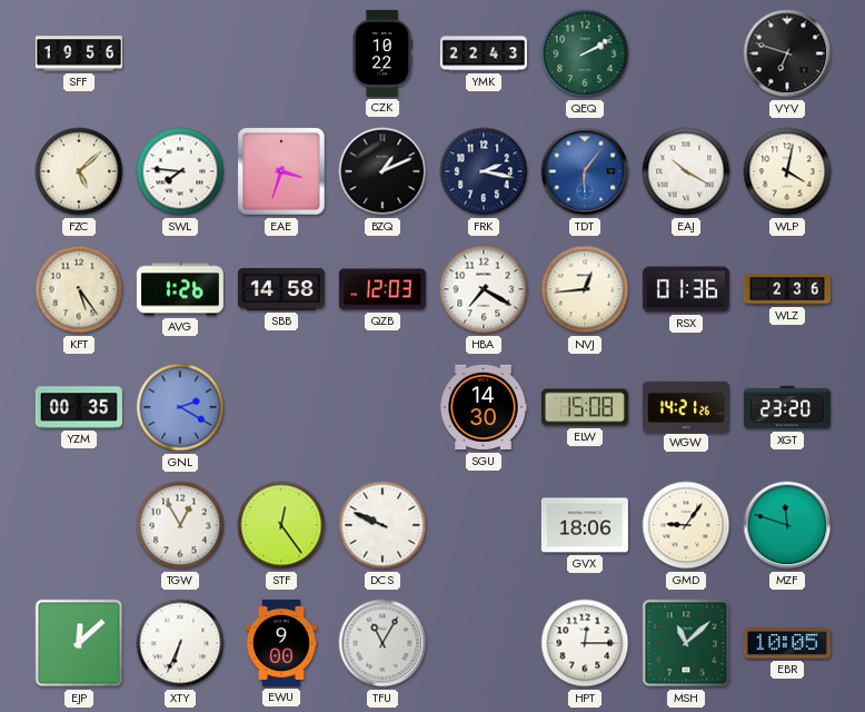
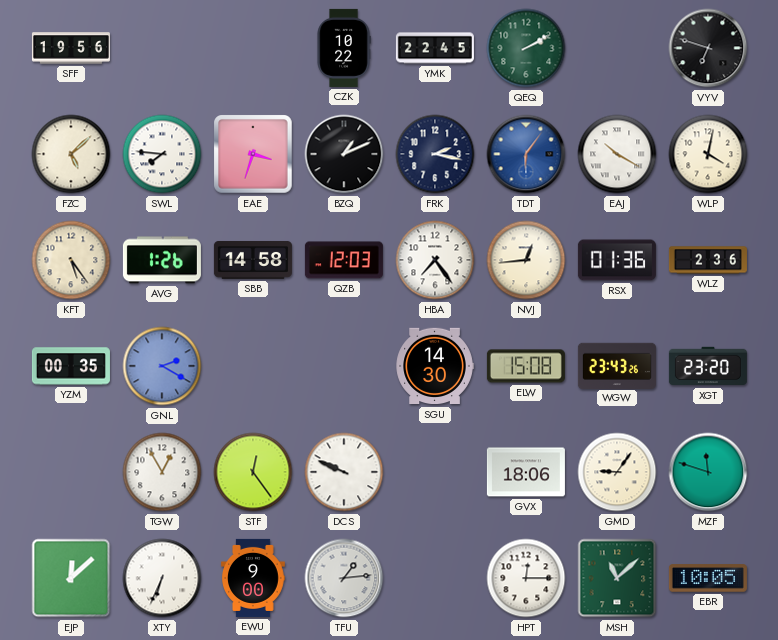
YMK: 22:43 -> 22:45
HBA: 7:20 -> 7:24
WGW: 14:21 -> 23:43
TFU: 11:05 -> 1:14
